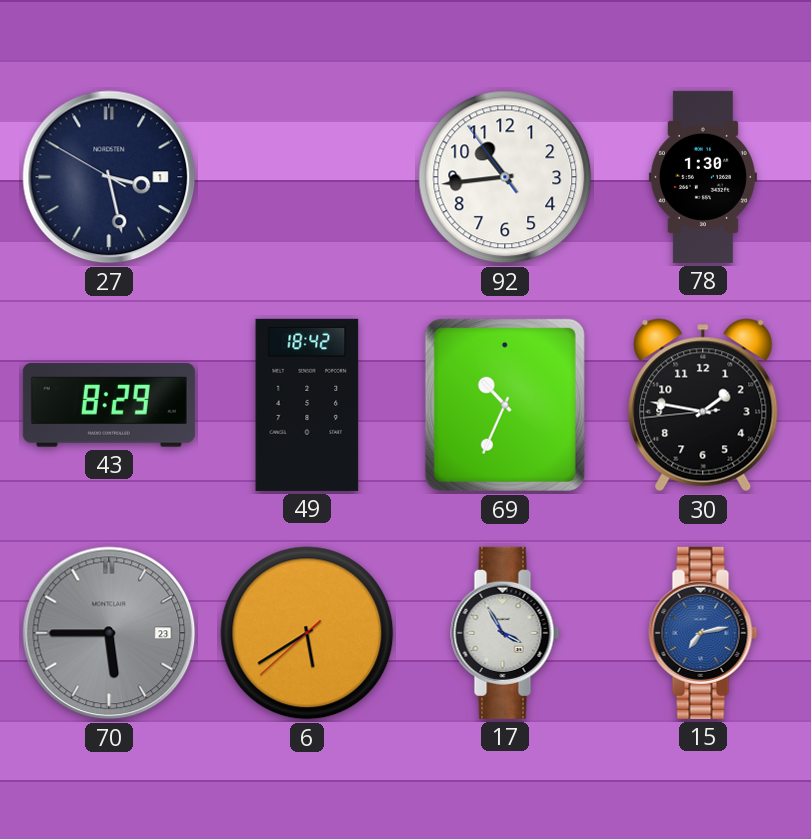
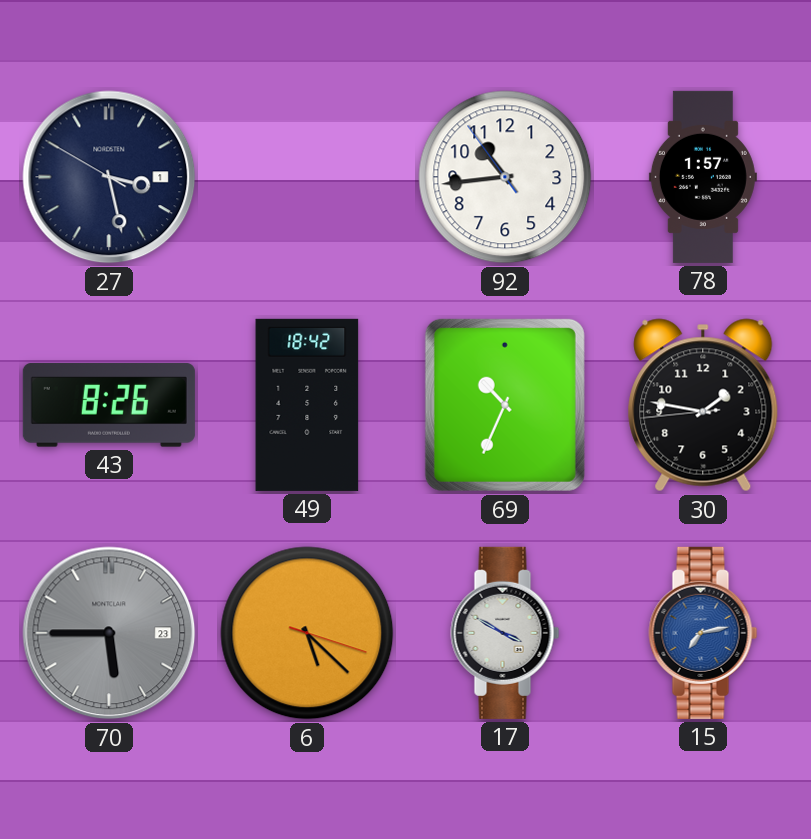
78: 1:30 -> 1:57
43: 8:29 -> 8:26
6: 5:39 -> 5:22
17: 3:55 -> 3:50
